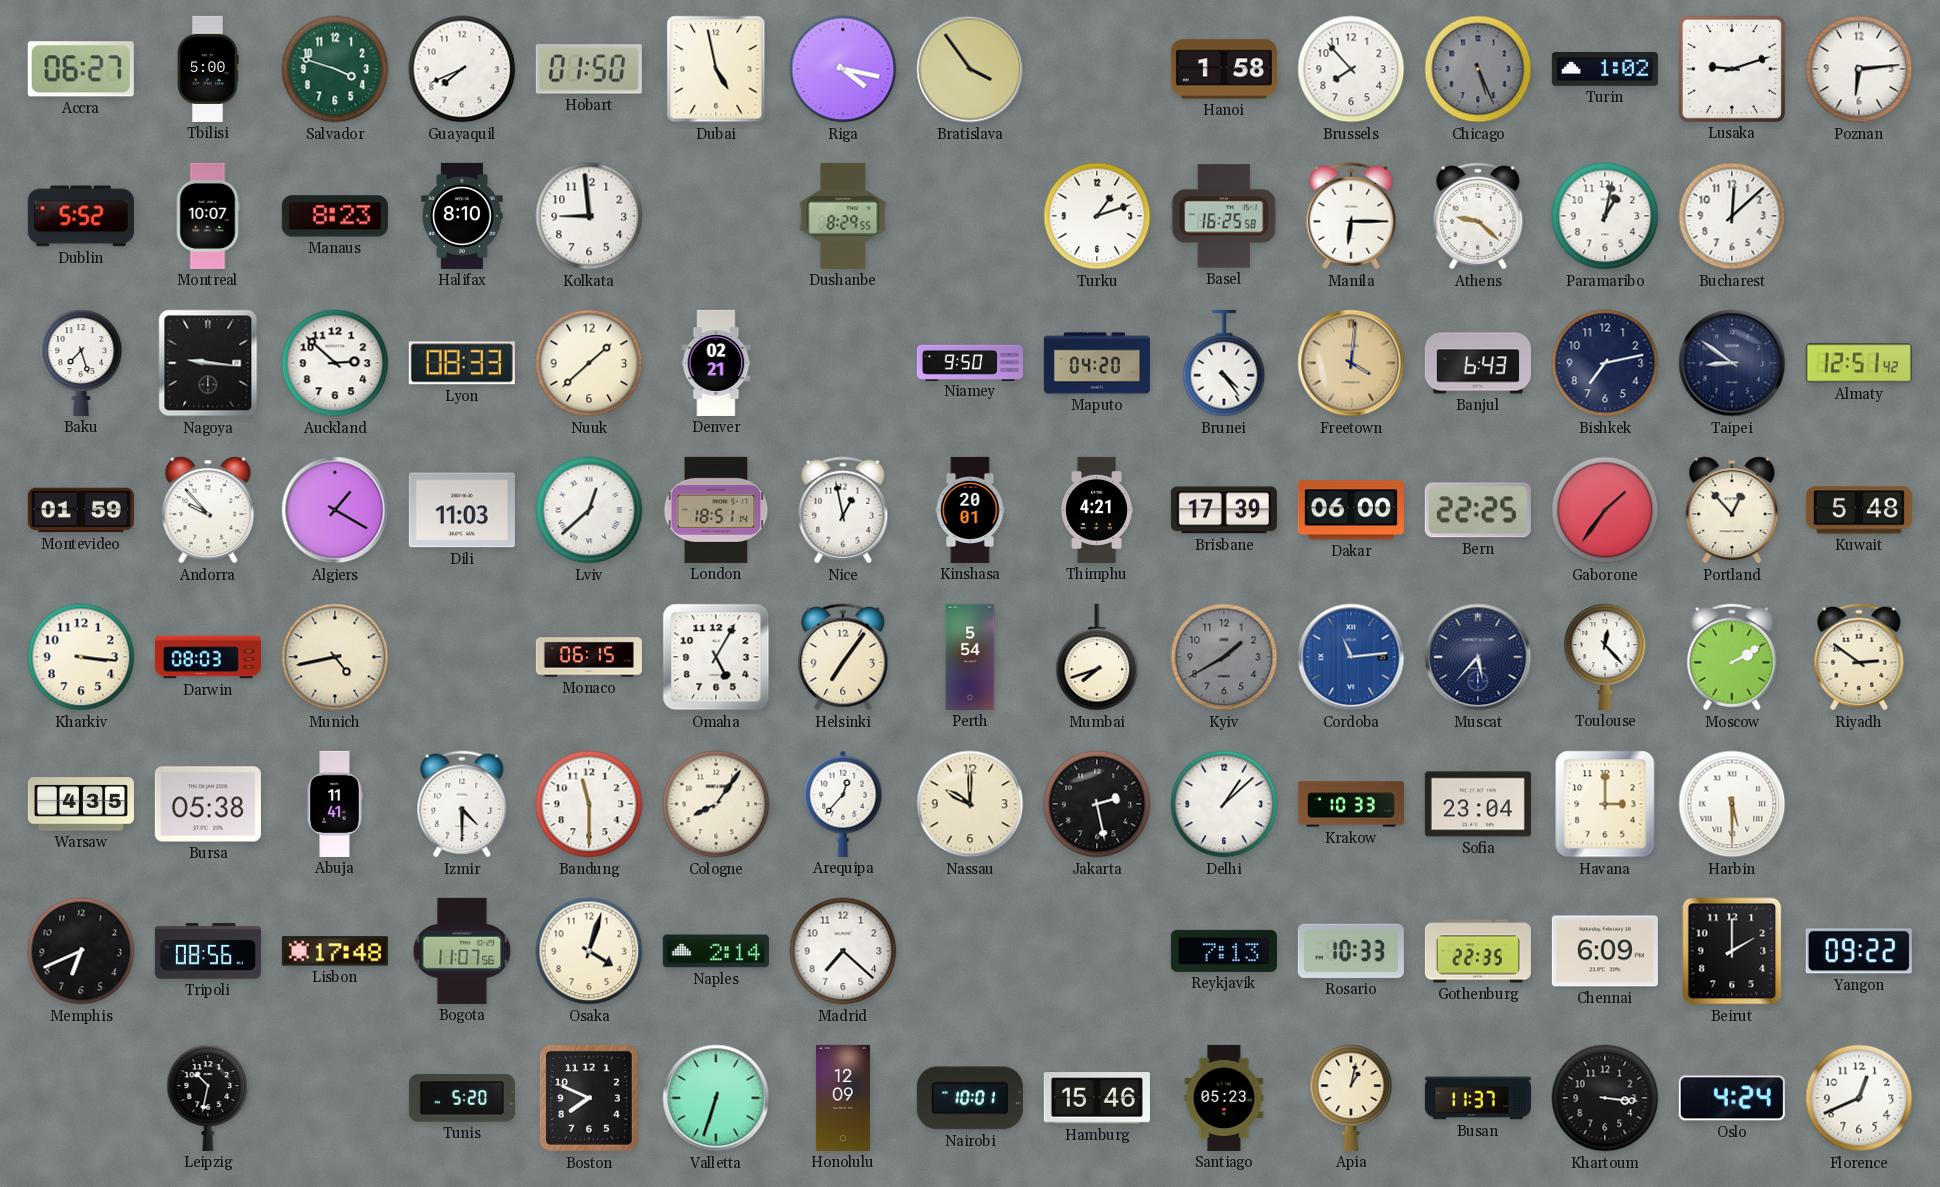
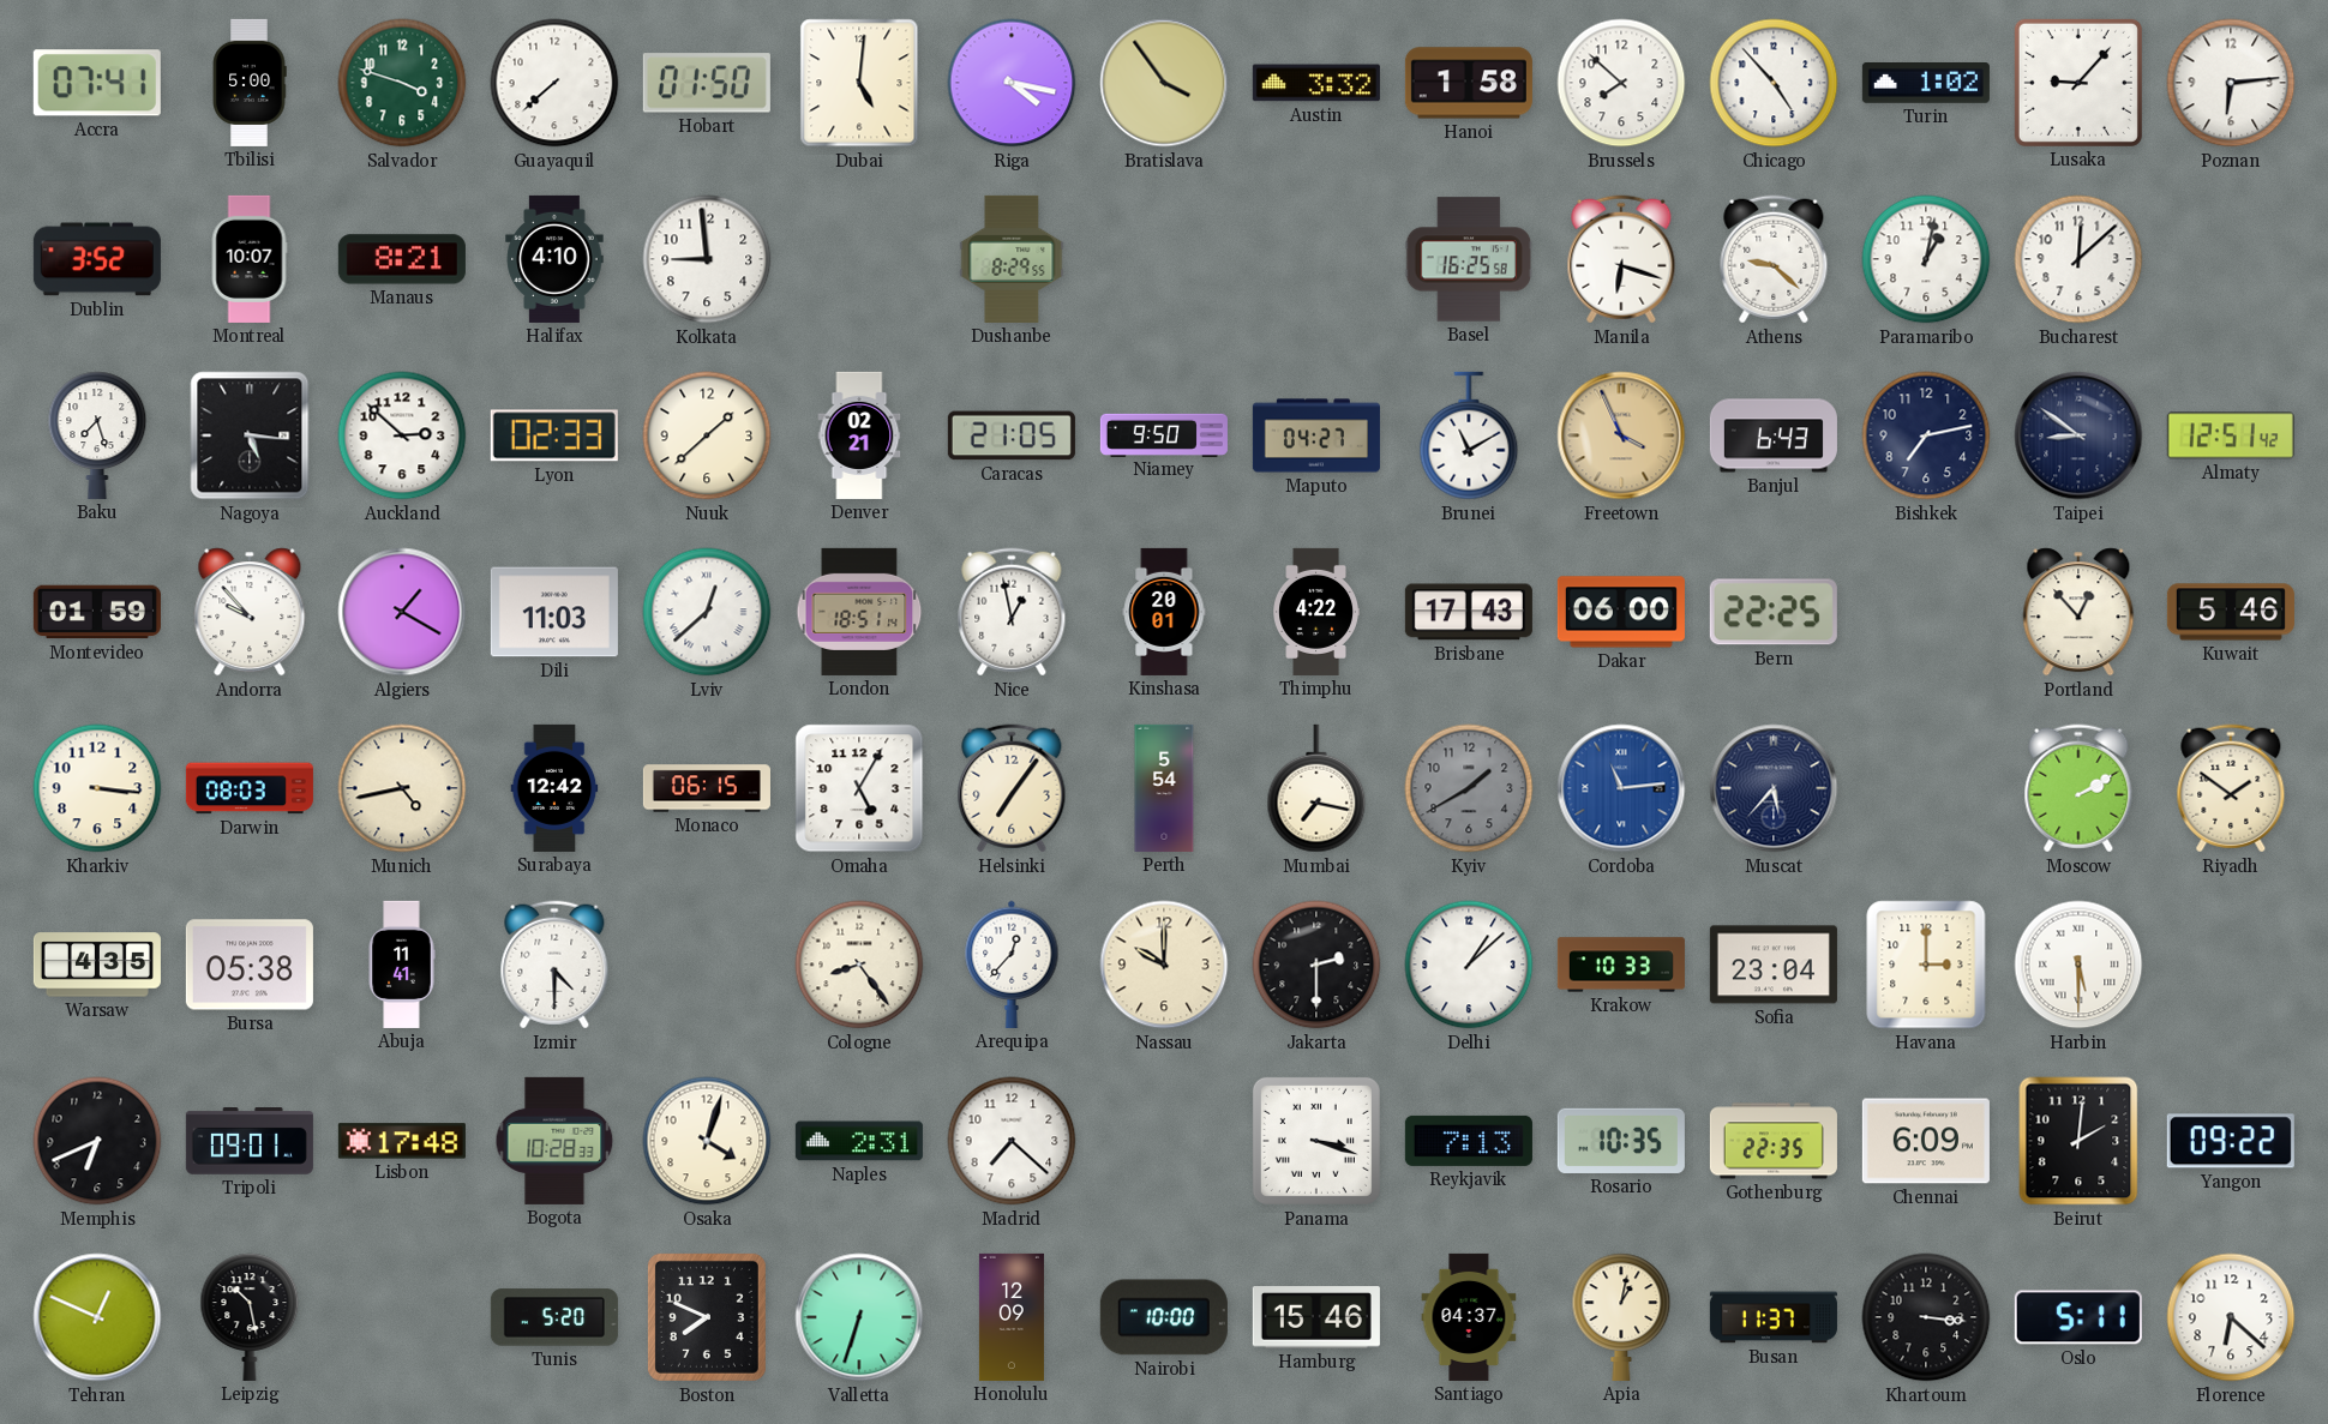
Accra: 06:27 -> 07:41
Guayaquil: 7:41 -> 7:38
Dubai: 4:58 -> 5:01
Austin: none -> 3:32
Brussels: 7:53 -> 7:52
Chicago: 5:26 -> 4:53
Chicago dial: grey -> white
Lusaka: 9:12 -> 9:07
Dublin: 5:52 -> 3:52
Manaus: 8:23 -> 8:21
Halifax: 8:10 -> 4:10
Turku: 1:12 -> none
Manila: 6:15 -> 6:18
Nagoya: 9:16 -> 5:16
Lyon: 08:33 -> 02:33
Caracas: none -> 21:05
Maputo: 04:20 -> 04:27
Brunei: 4:24 -> 11:10
Freetown: 4:01 -> 3:56
Thimphu: 4:21 -> 4:22
Brisbane: 17:39 -> 17:43
Gaborone: 1:36 -> none
Kuwait: 5:48 -> 5:46
Surabaya: none -> 12:42
Mumbai: 7:42 -> 7:17
Toulouse: 12:23 -> none
Riyadh: 2:51 -> 1:51
Bandung: 11:30 -> none
Cologne: 8:06 -> 8:24
Jakarta: 2:28 -> 2:30
Tripoli: 08:56 -> 09:01
Bogota: 11:07 -> 10:28
Naples: 2:14 -> 2:31
Panama: none -> 3:18
Rosario: 10:33 -> 10:35
Beirut: 2:00 -> 2:01
Tehran: none -> 12:49
Leipzig: 10:32 -> 10:28
Nairobi: 10:01 -> 10:00
Santiago: 05:23 -> 04:37
Oslo: 4:24 -> 5:11
Florence: 12:41 -> 6:22
